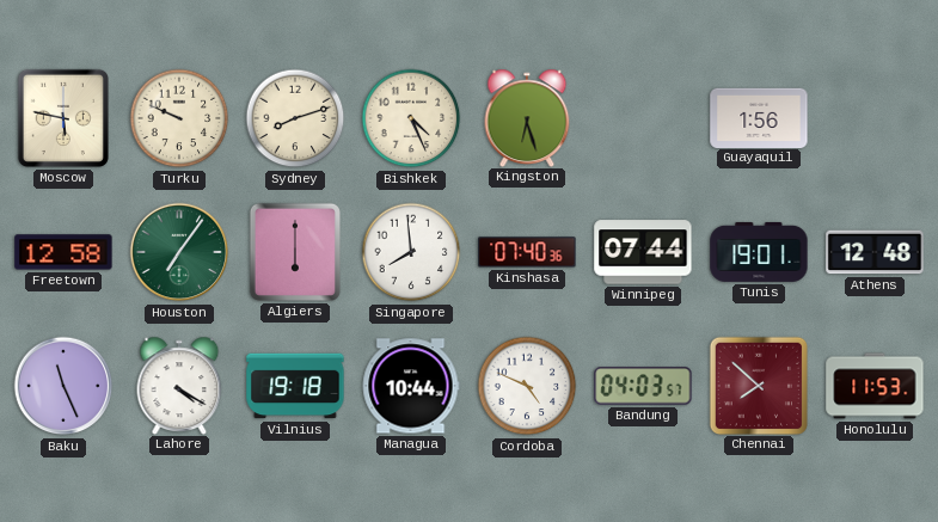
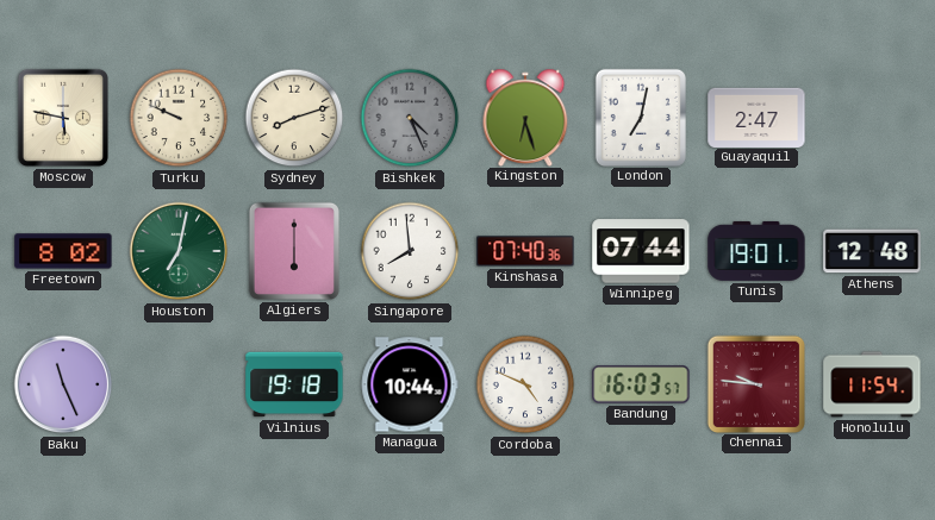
Bishkek dial: cream -> grey
London: none -> 7:02
Guayaquil: 1:56 -> 2:47
Freetown: 12:58 -> 8:02
Houston: 7:06 -> 7:02
Lahore: 4:20 -> none
Bandung: 04:03 -> 16:03
Chennai: 7:52 -> 9:46
Honolulu: 11:53 -> 11:54
